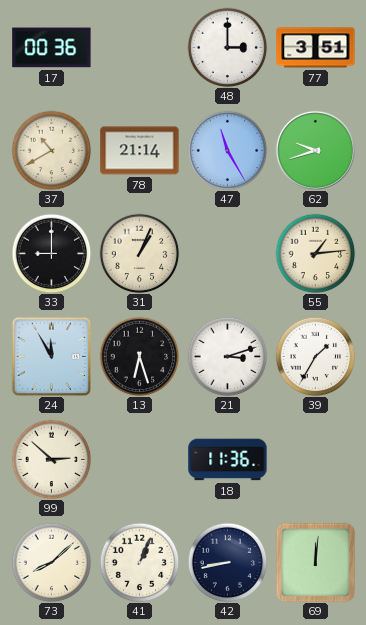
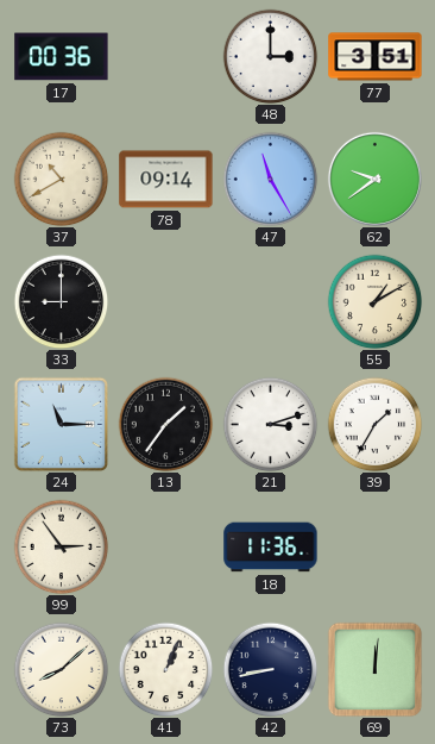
78: 21:14 -> 09:14
62: 9:42 -> 9:39
31: 1:04 -> none
55: 1:14 -> 1:10
24: 11:55 -> 11:15
13: 6:27 -> 1:36
99: 2:52 -> 2:54
